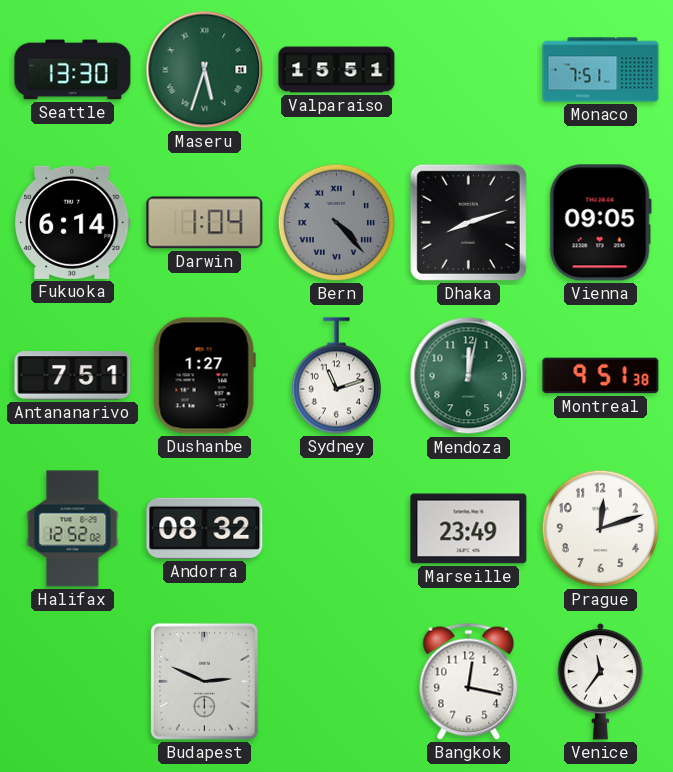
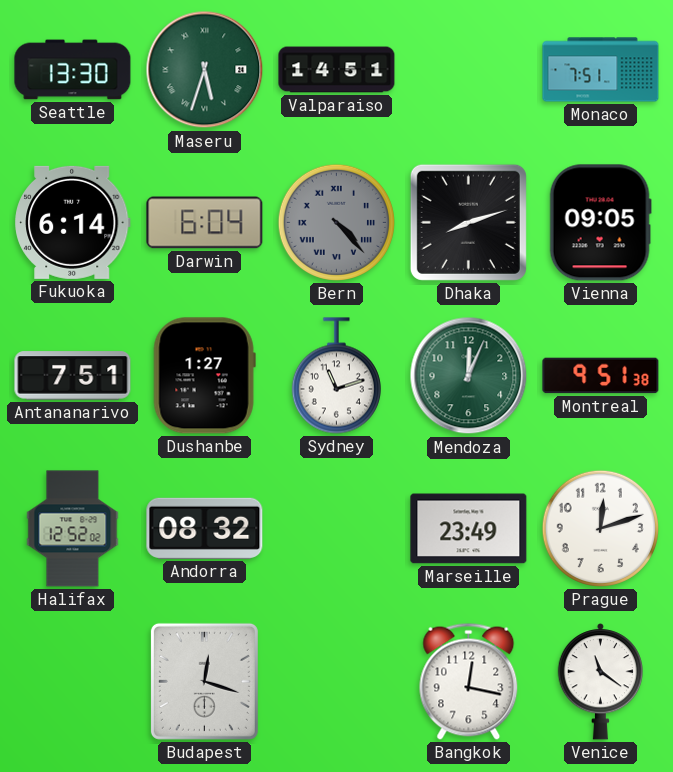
Valparaiso: 15:51 -> 14:51
Darwin: 1:04 -> 6:04
Mendoza: 12:02 -> 12:04
Budapest: 2:49 -> 12:18
Venice: 11:36 -> 11:21
